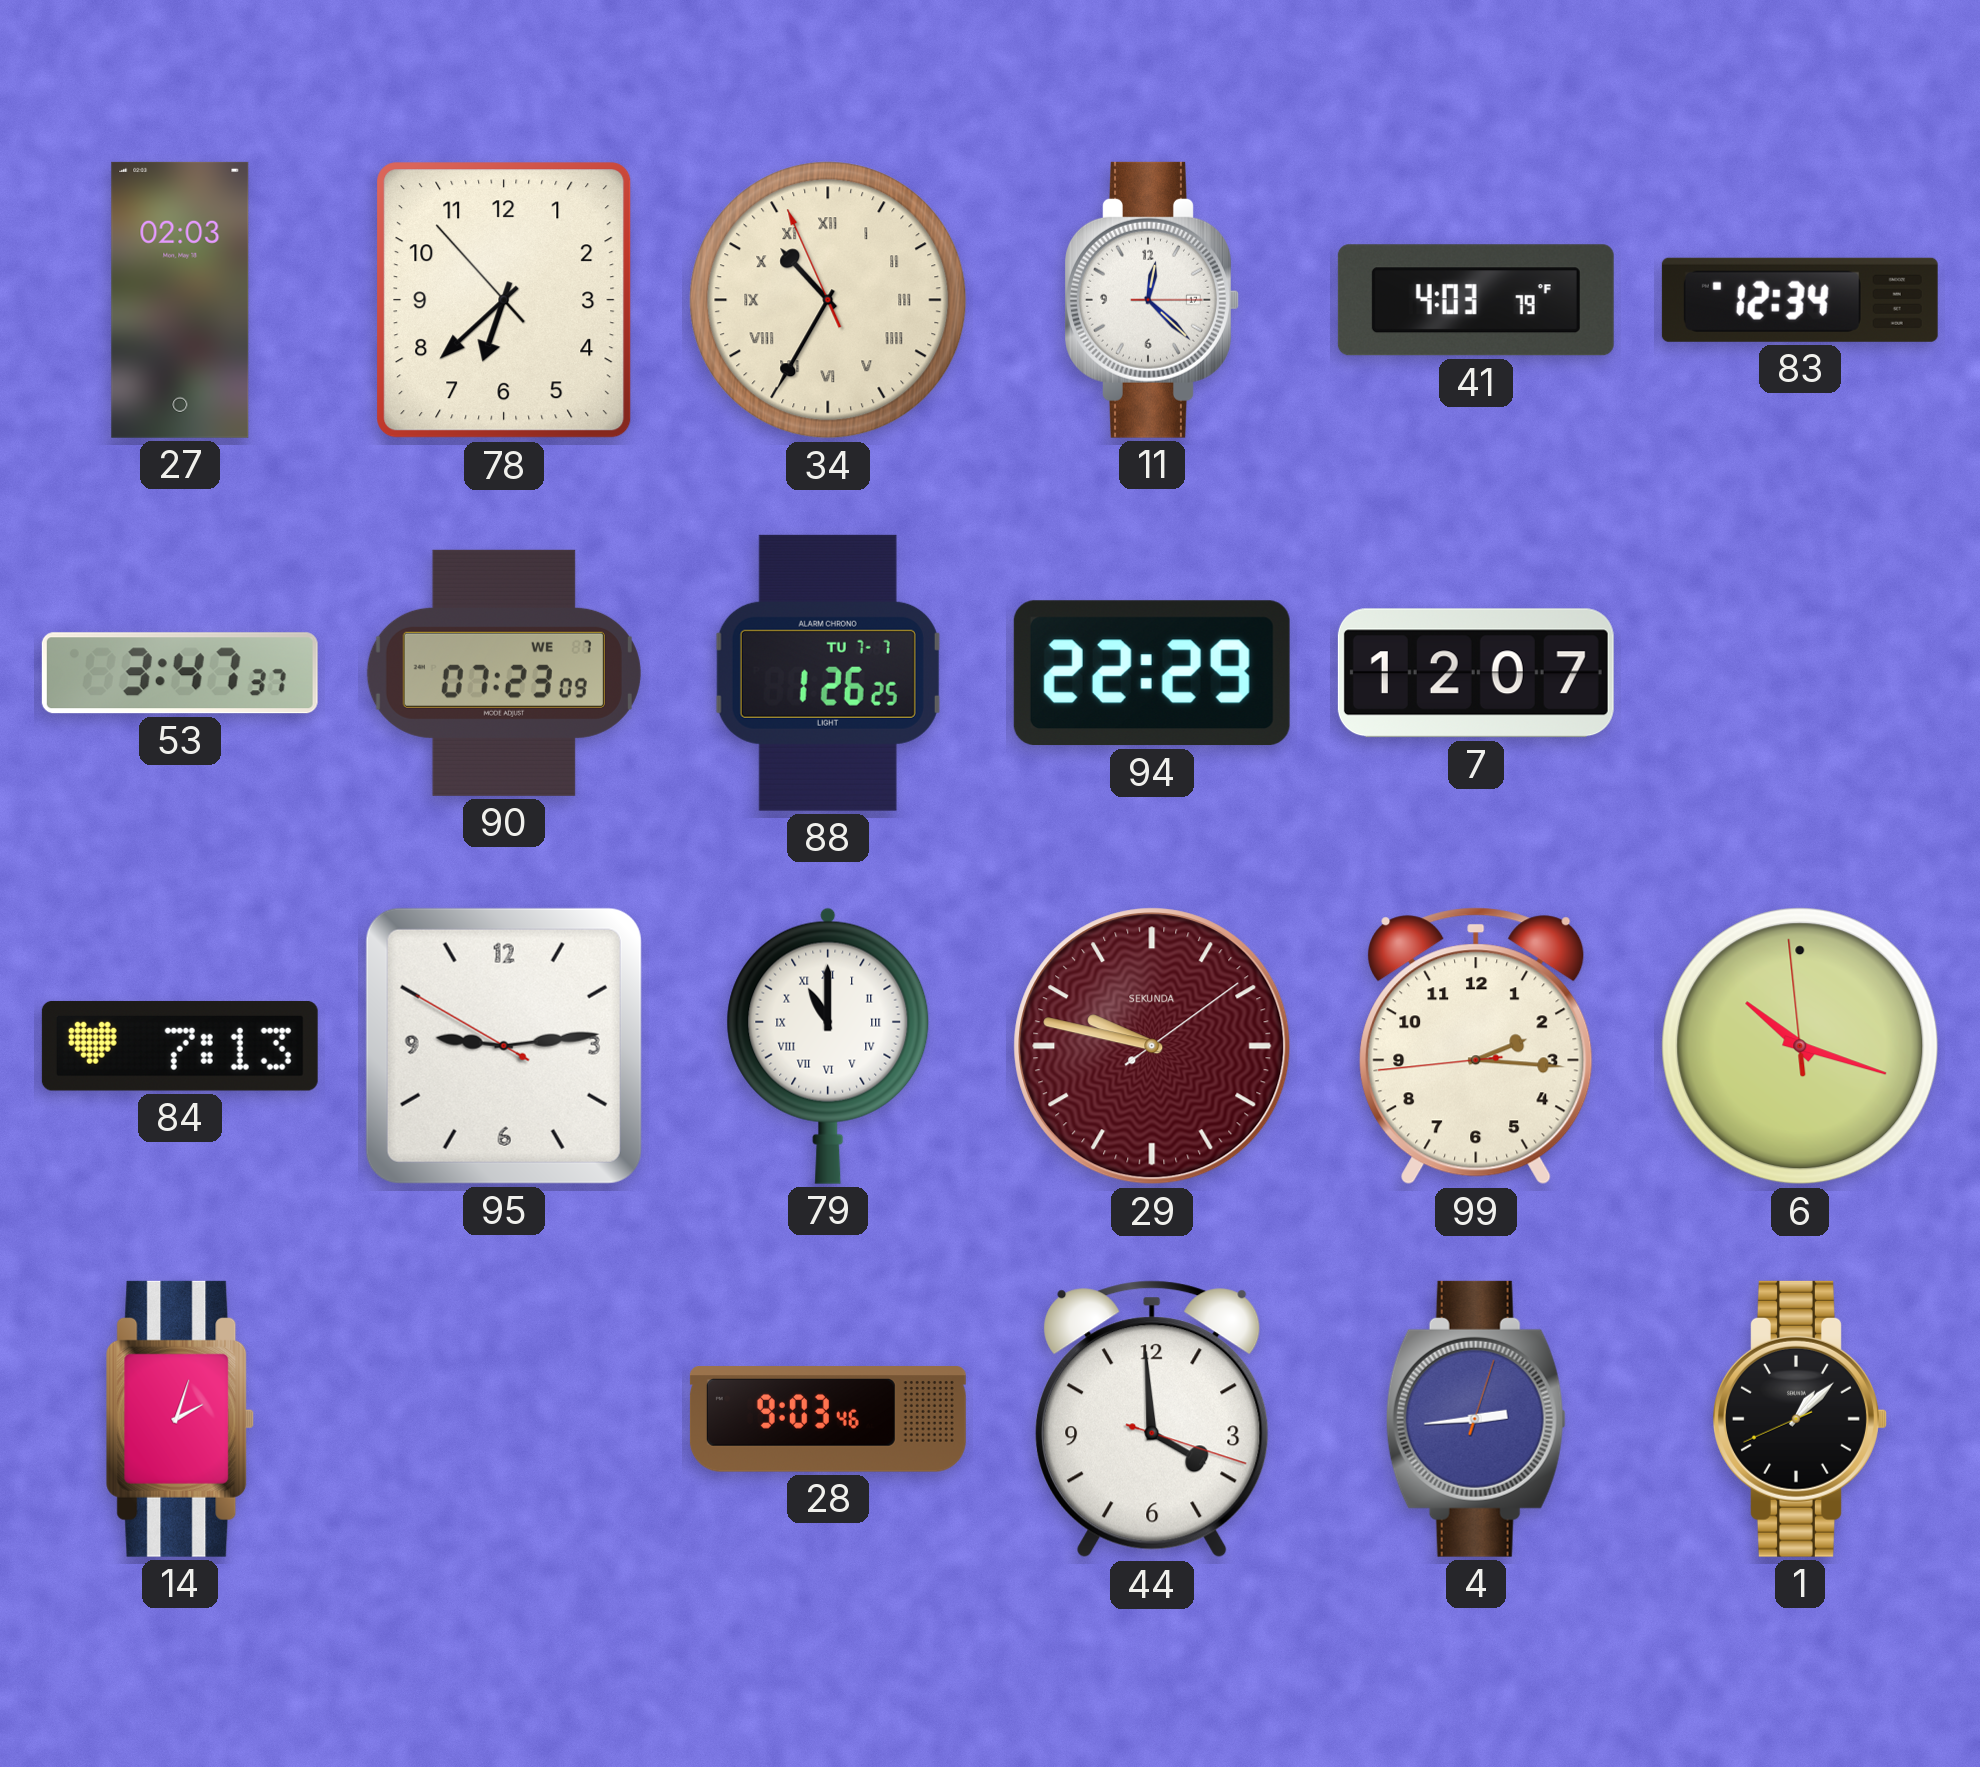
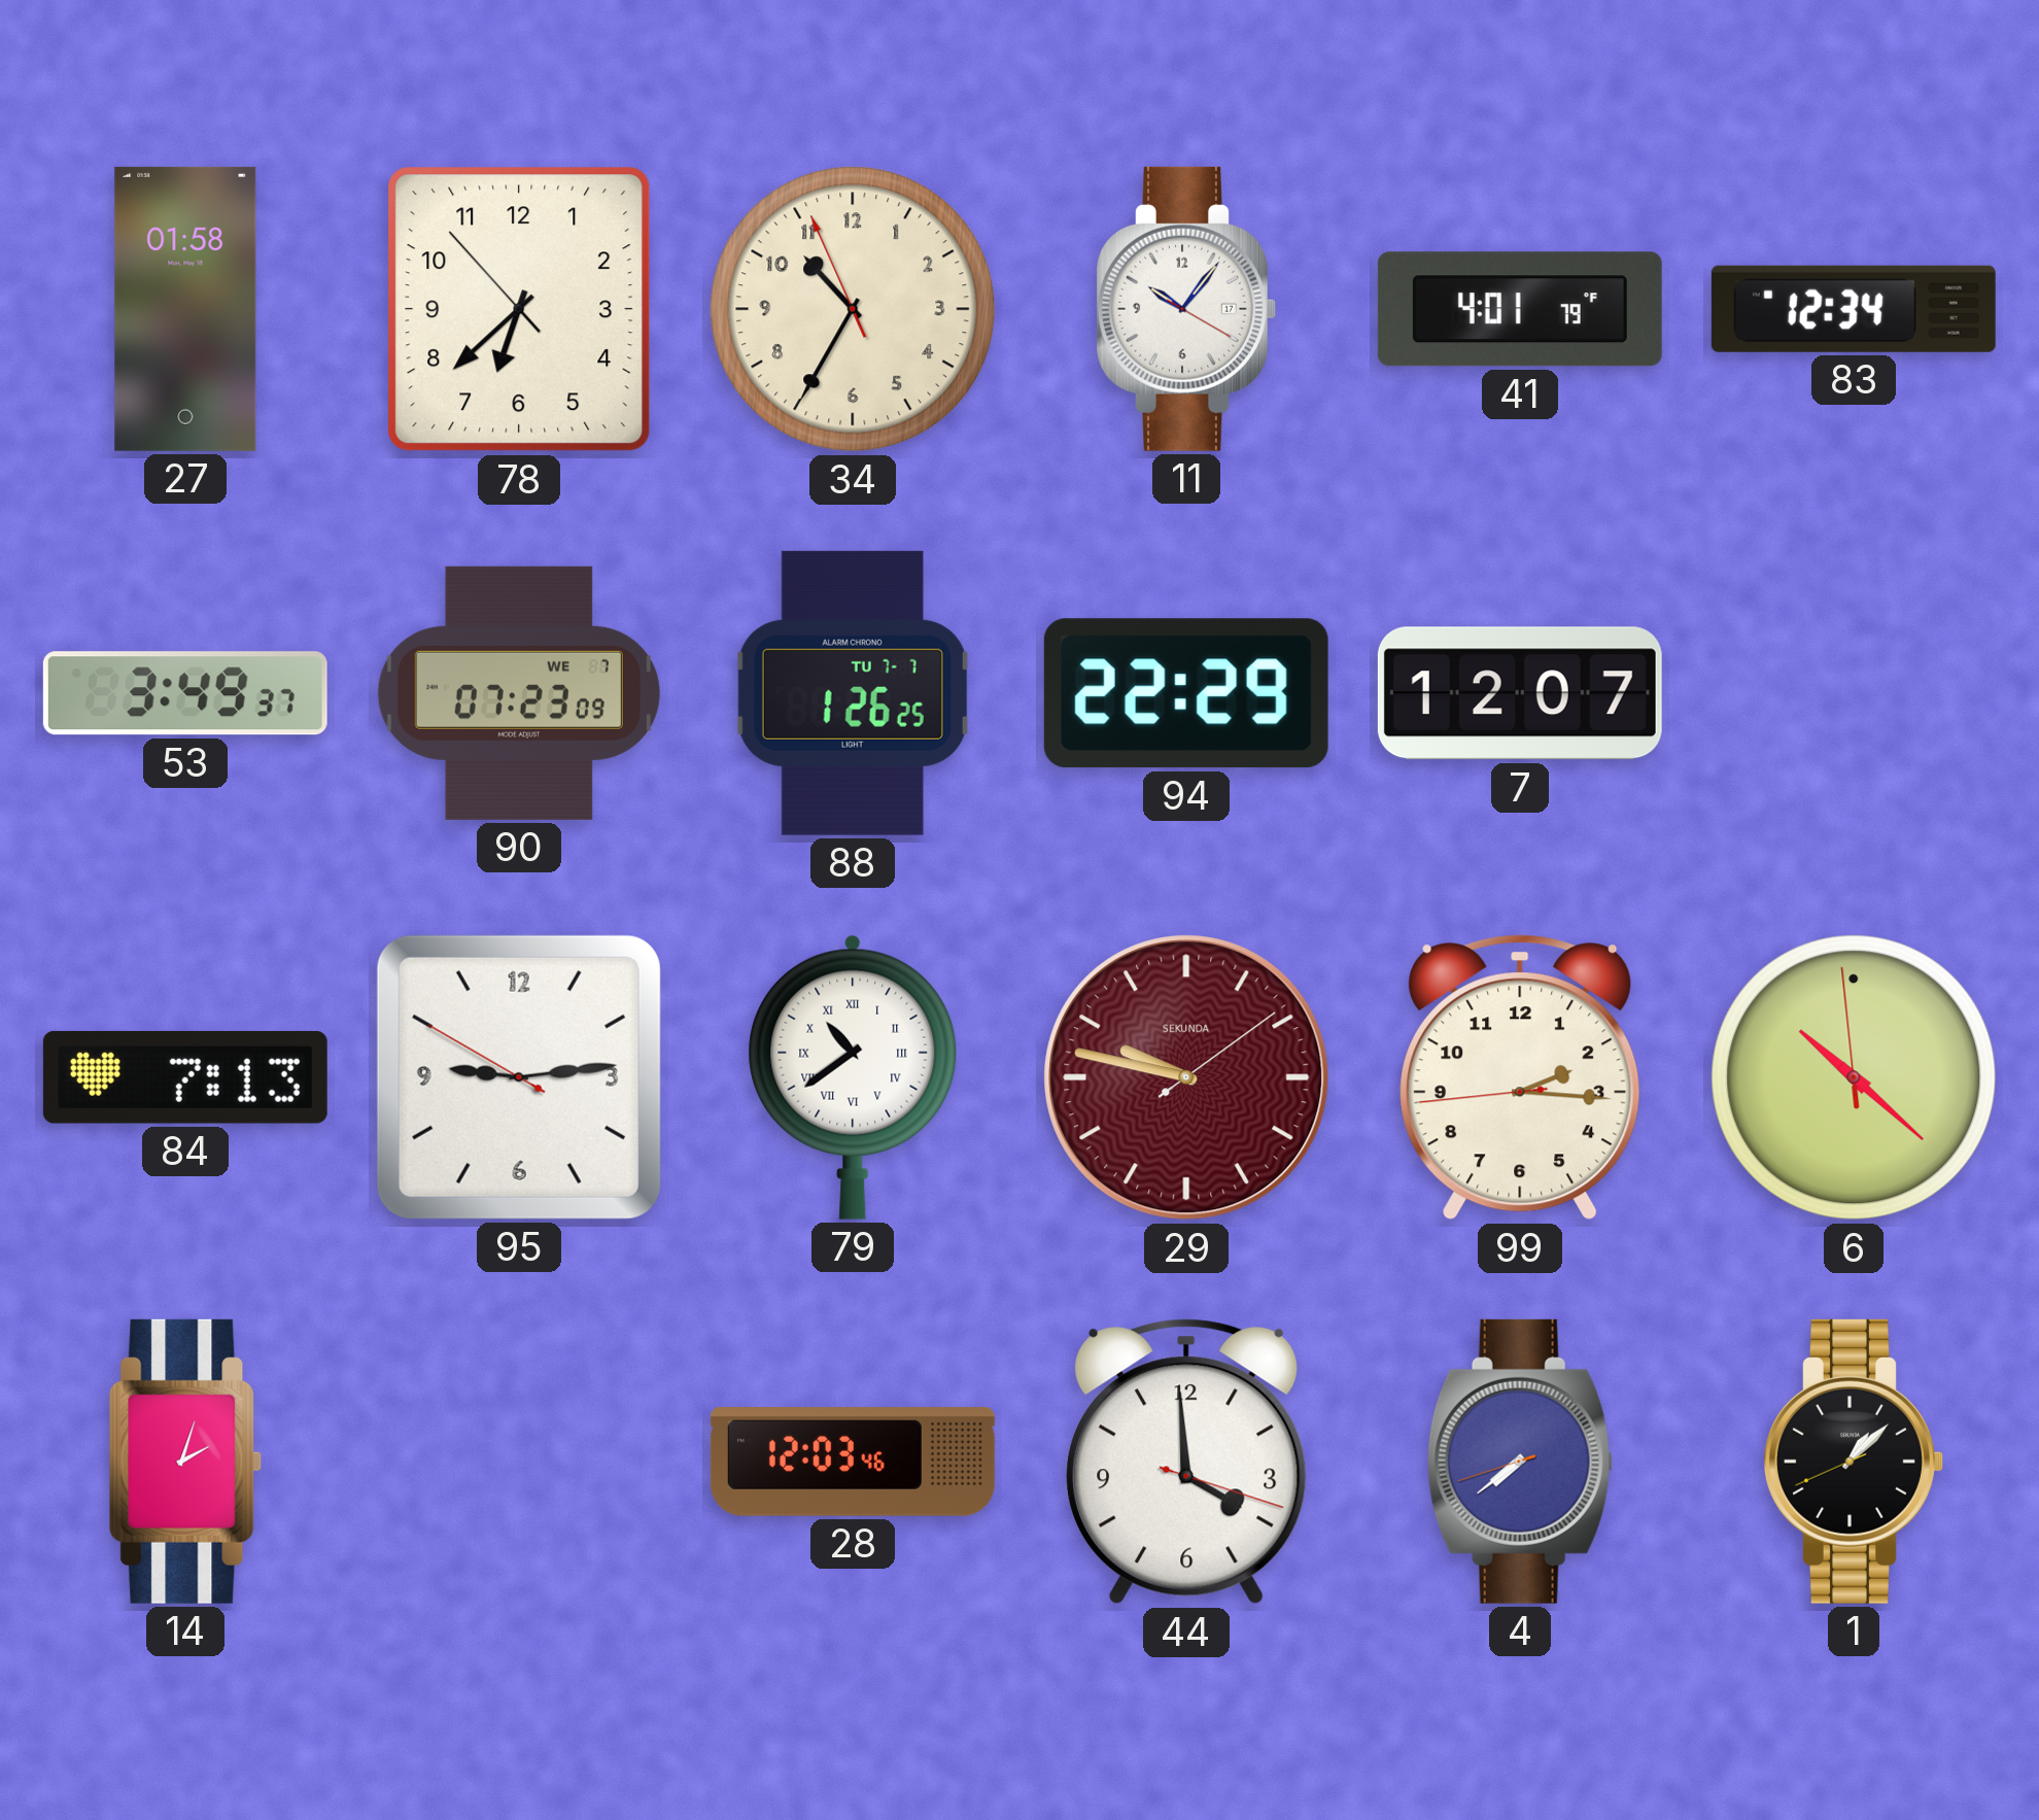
27: 02:03 -> 01:58
34 numerals: Roman -> Arabic
11: 12:22 -> 10:06
41: 4:03 -> 4:01
53: 3:47 -> 3:49
79: 11:00 -> 10:39
6: 10:17 -> 10:21
28: 9:03 -> 12:03
4: 2:44 -> 7:38
